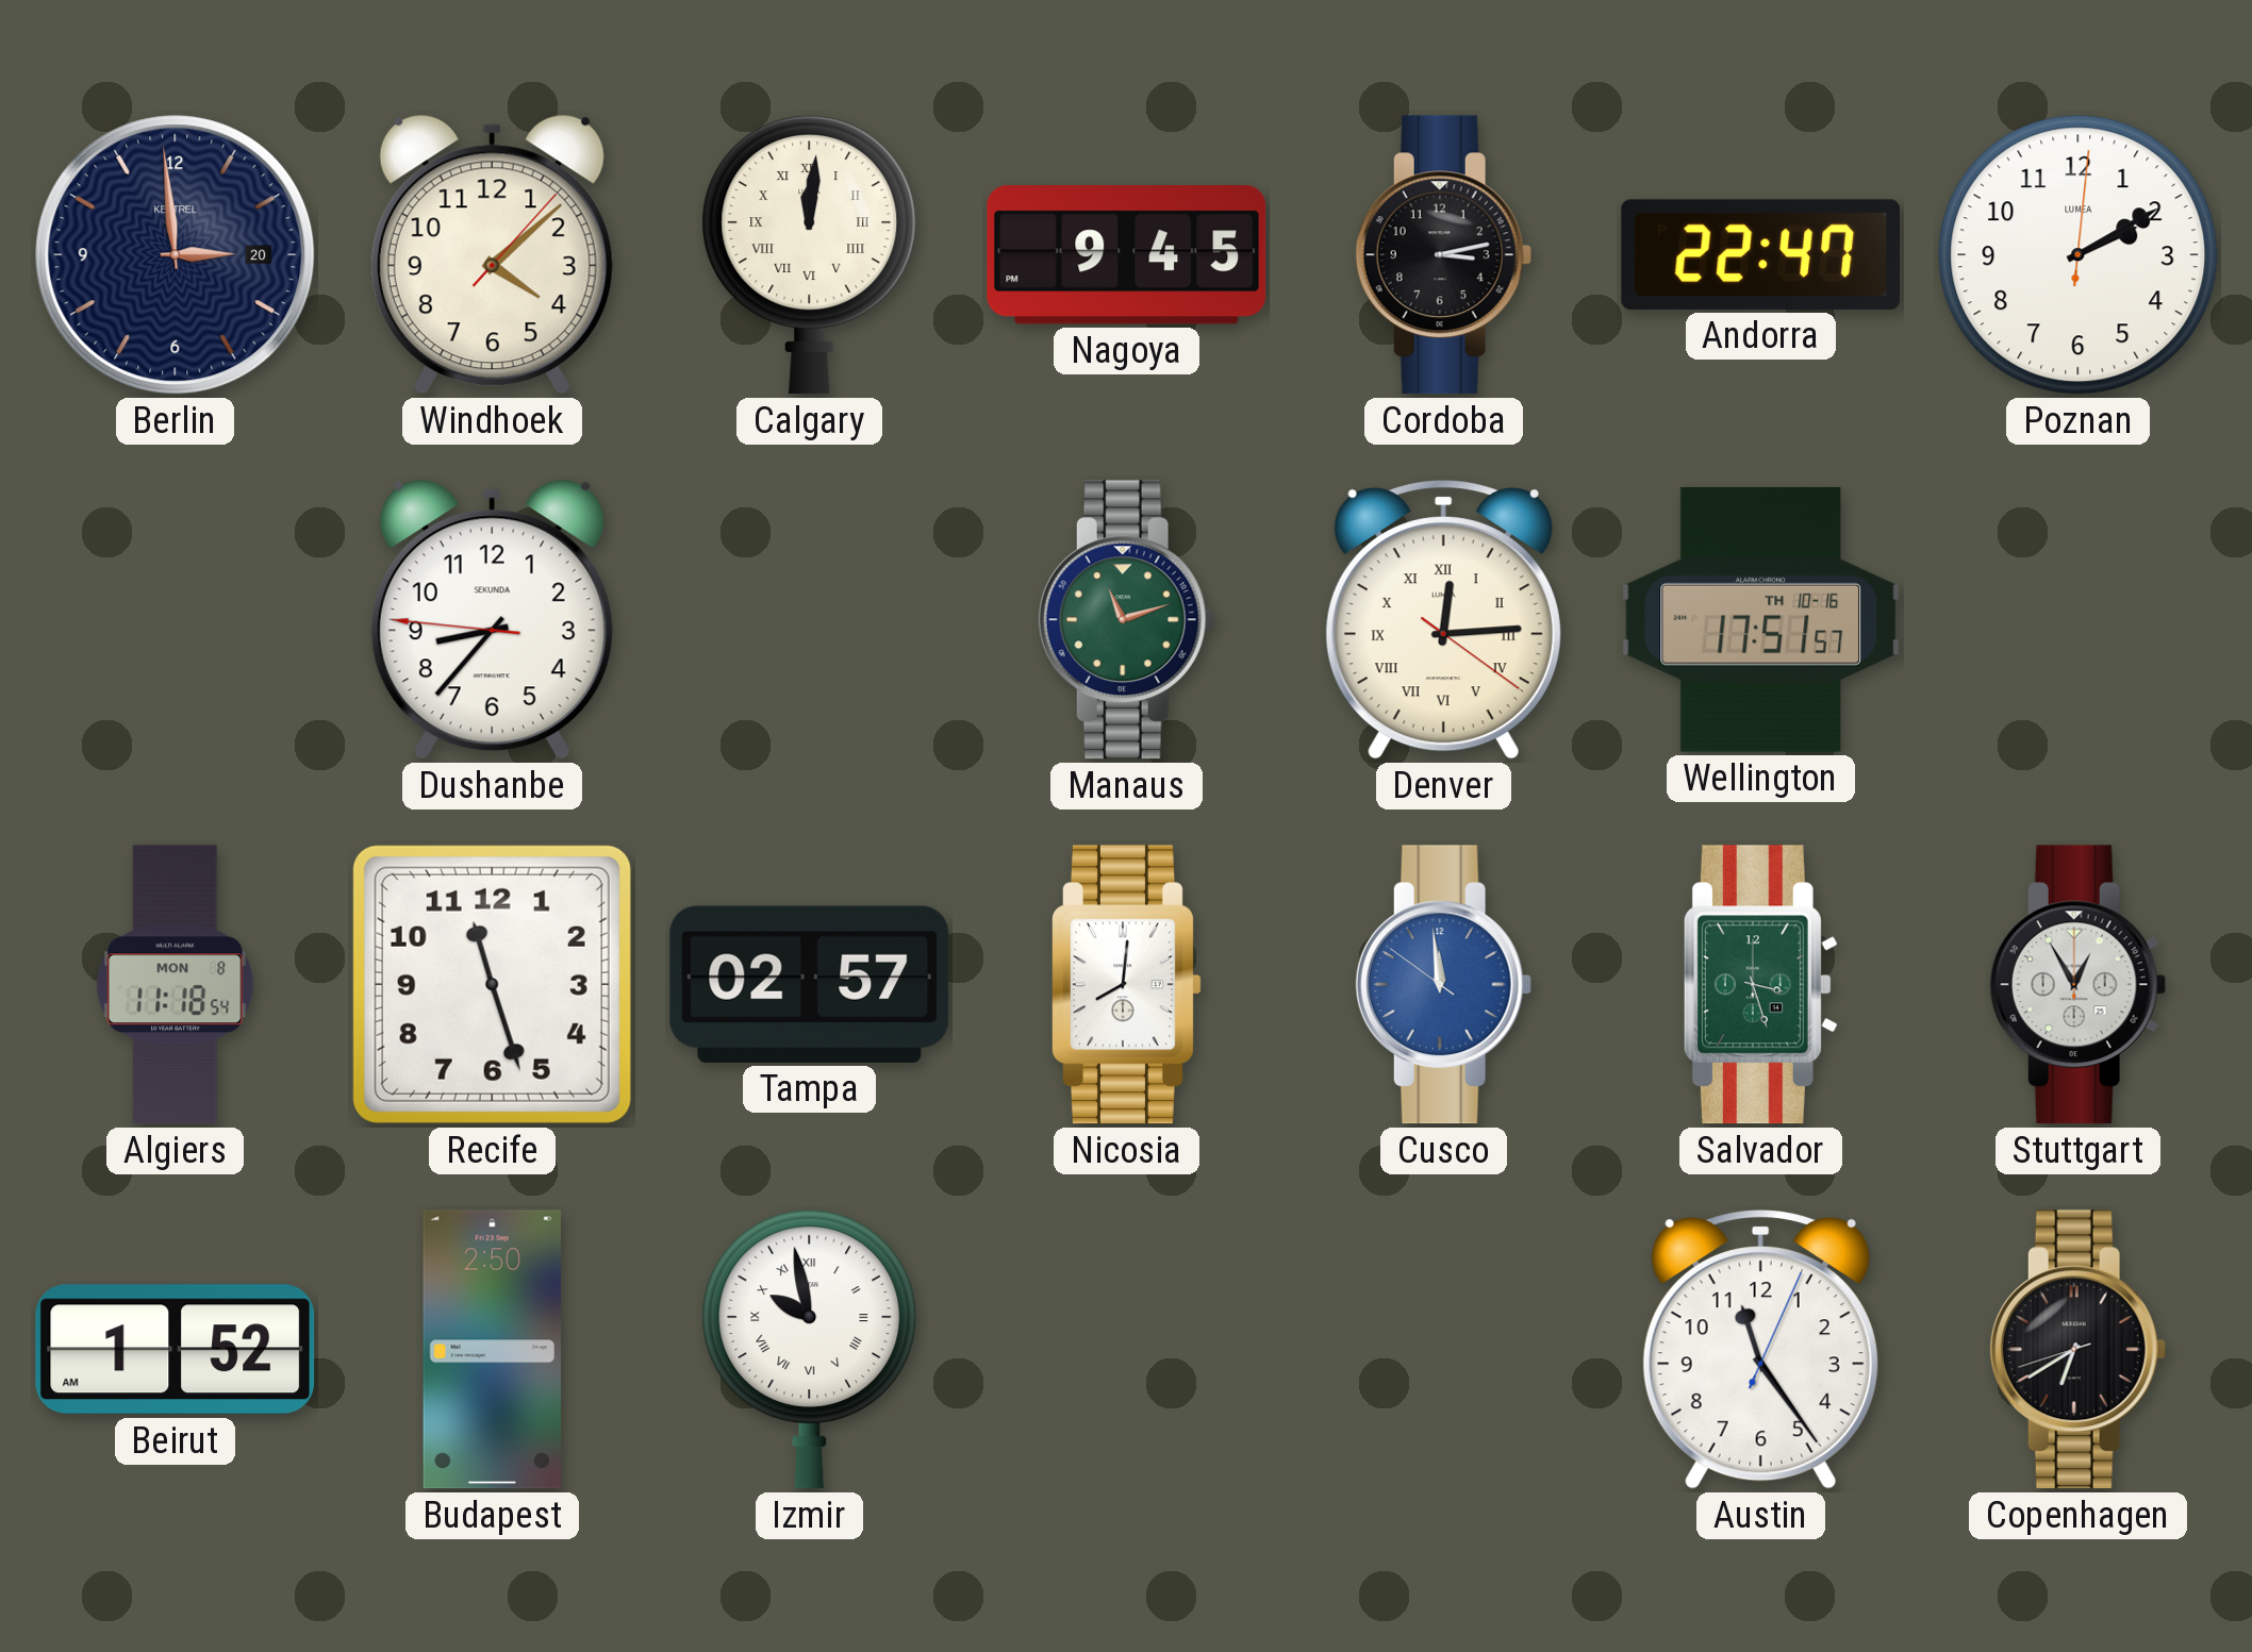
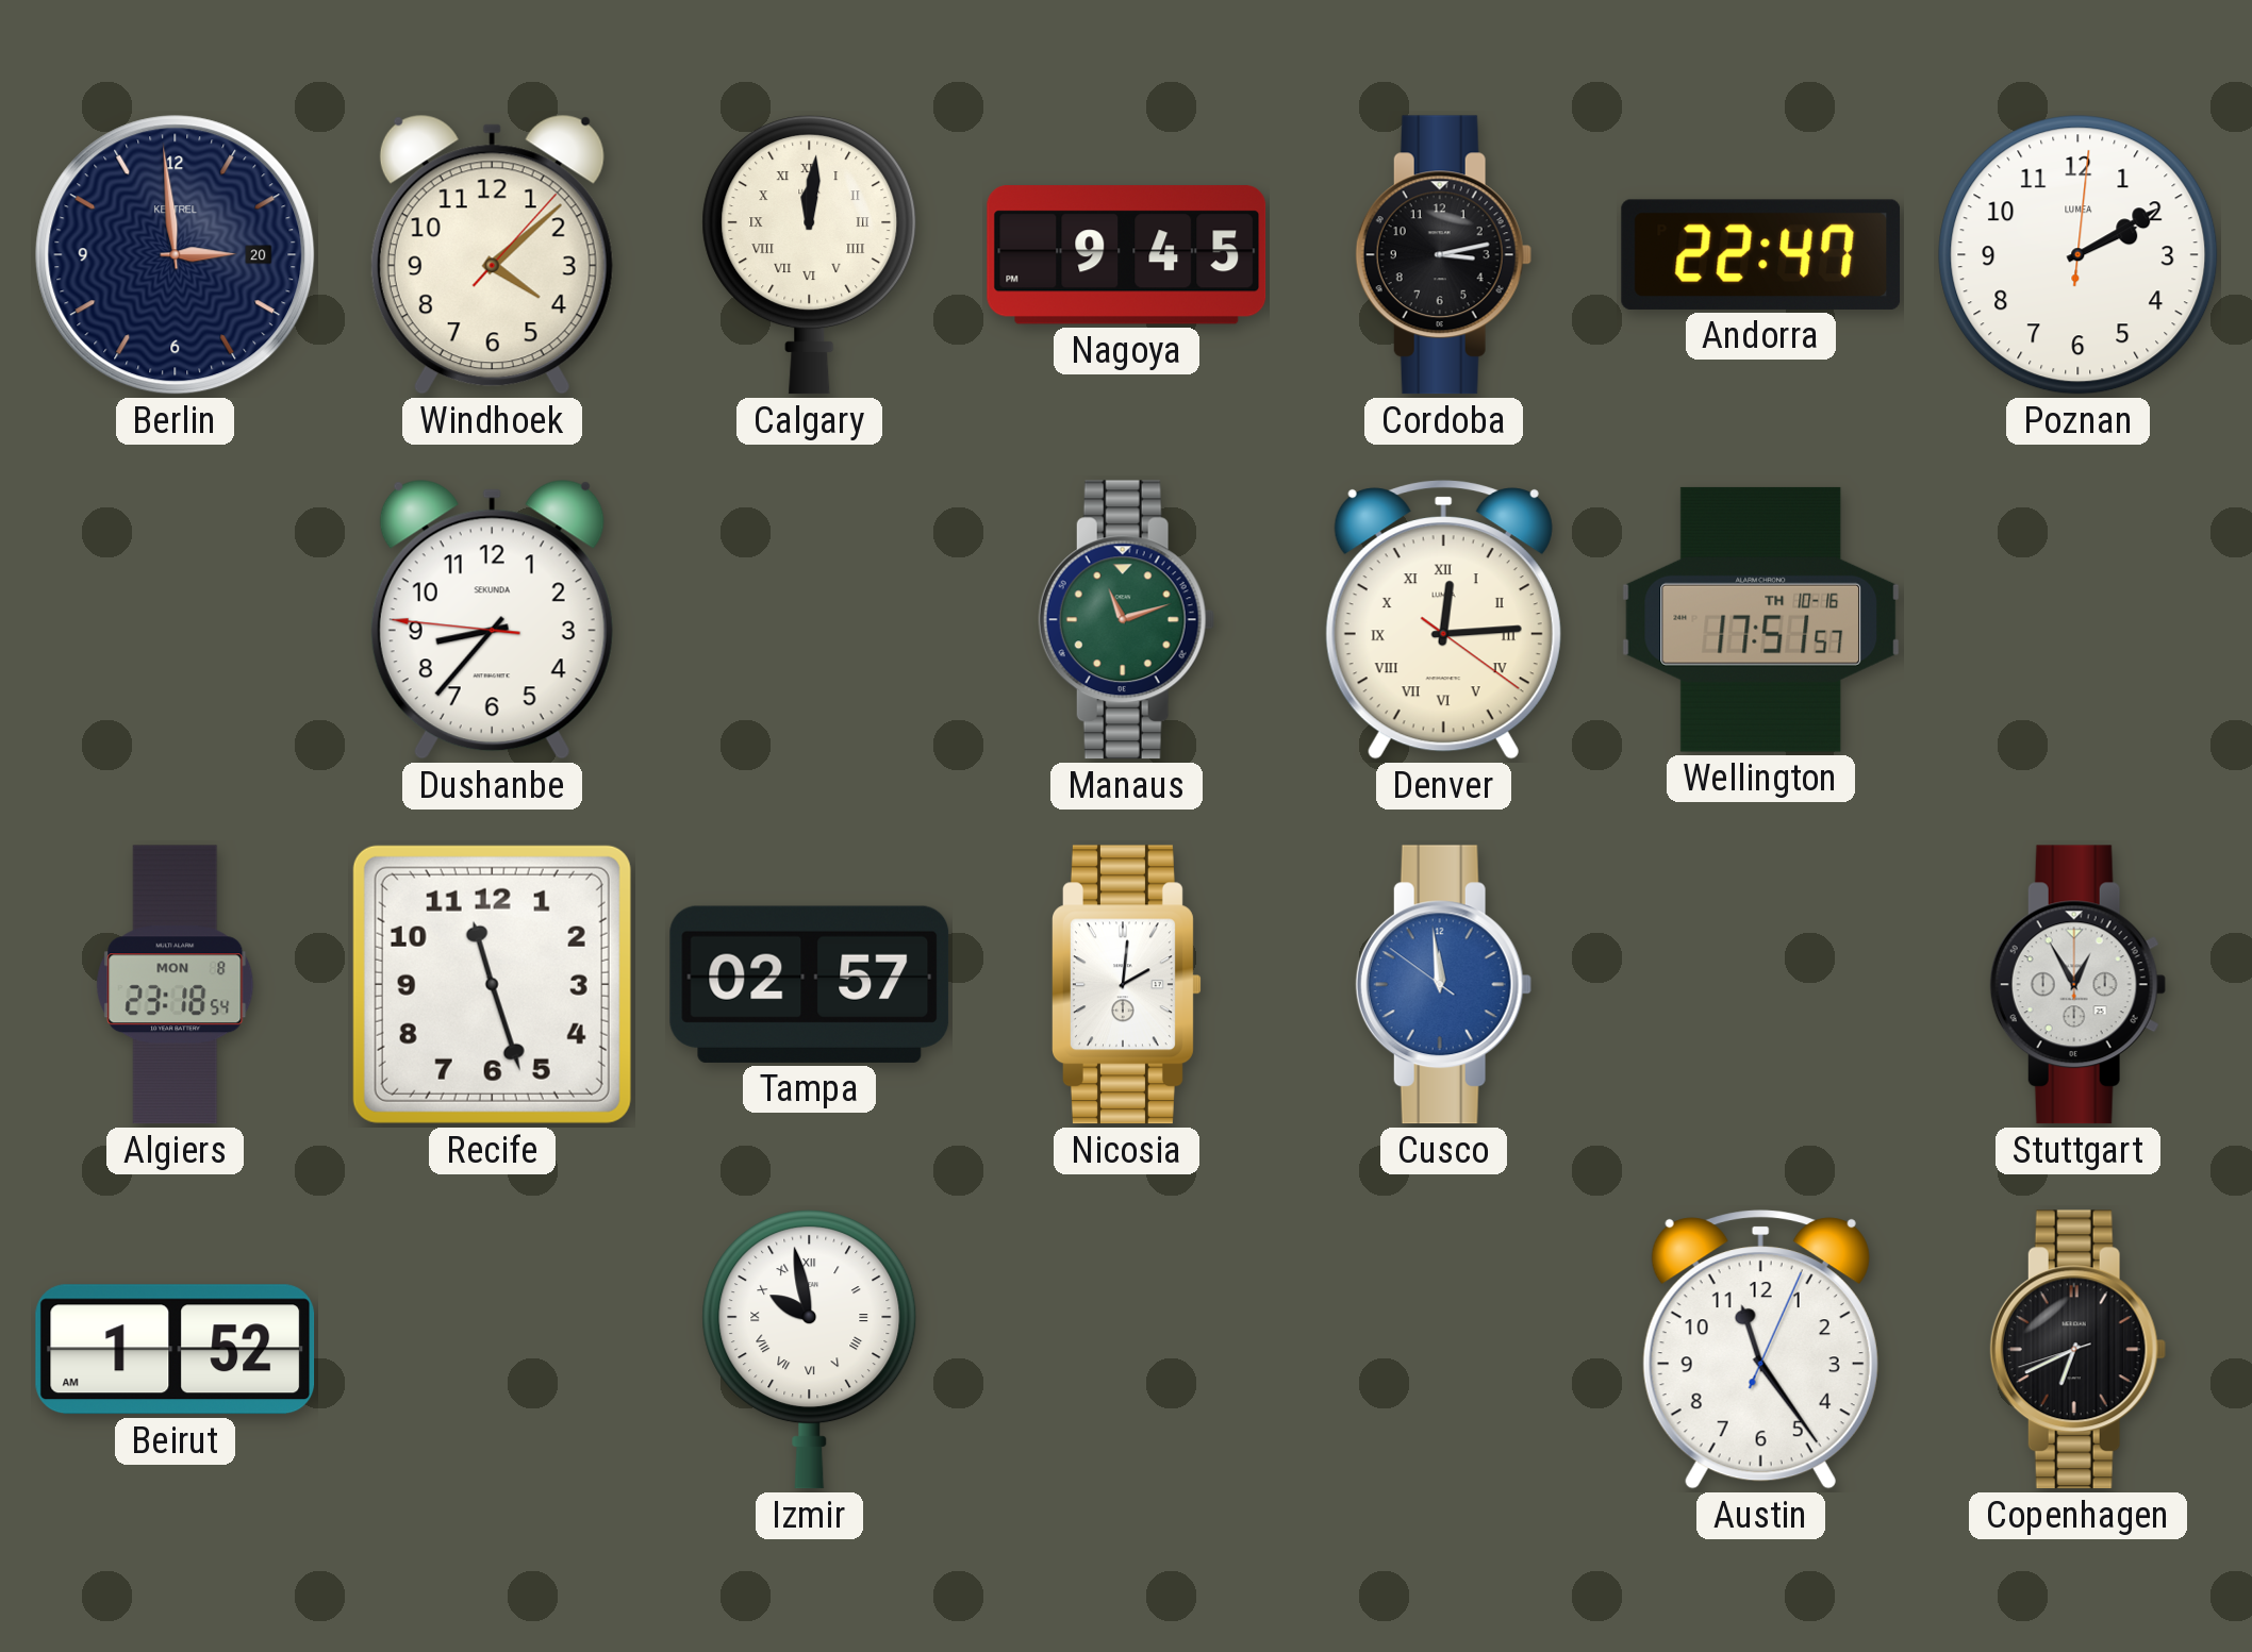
Algiers: 11:18 -> 23:18
Nicosia: 8:01 -> 2:01
Salvador: 3:27 -> none
Budapest: 2:50 -> none
Copenhagen: 6:39 -> 6:40
